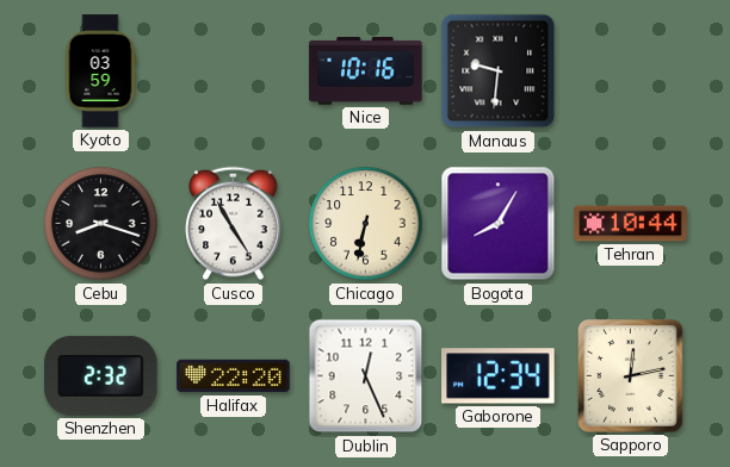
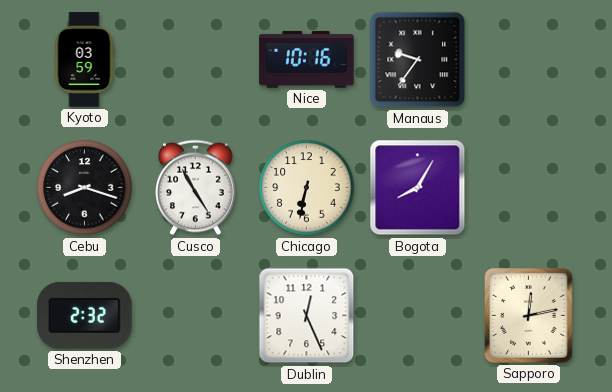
Manaus: 9:31 -> 9:36
Tehran: 10:44 -> none
Halifax: 22:20 -> none
Gaborone: 12:34 -> none
